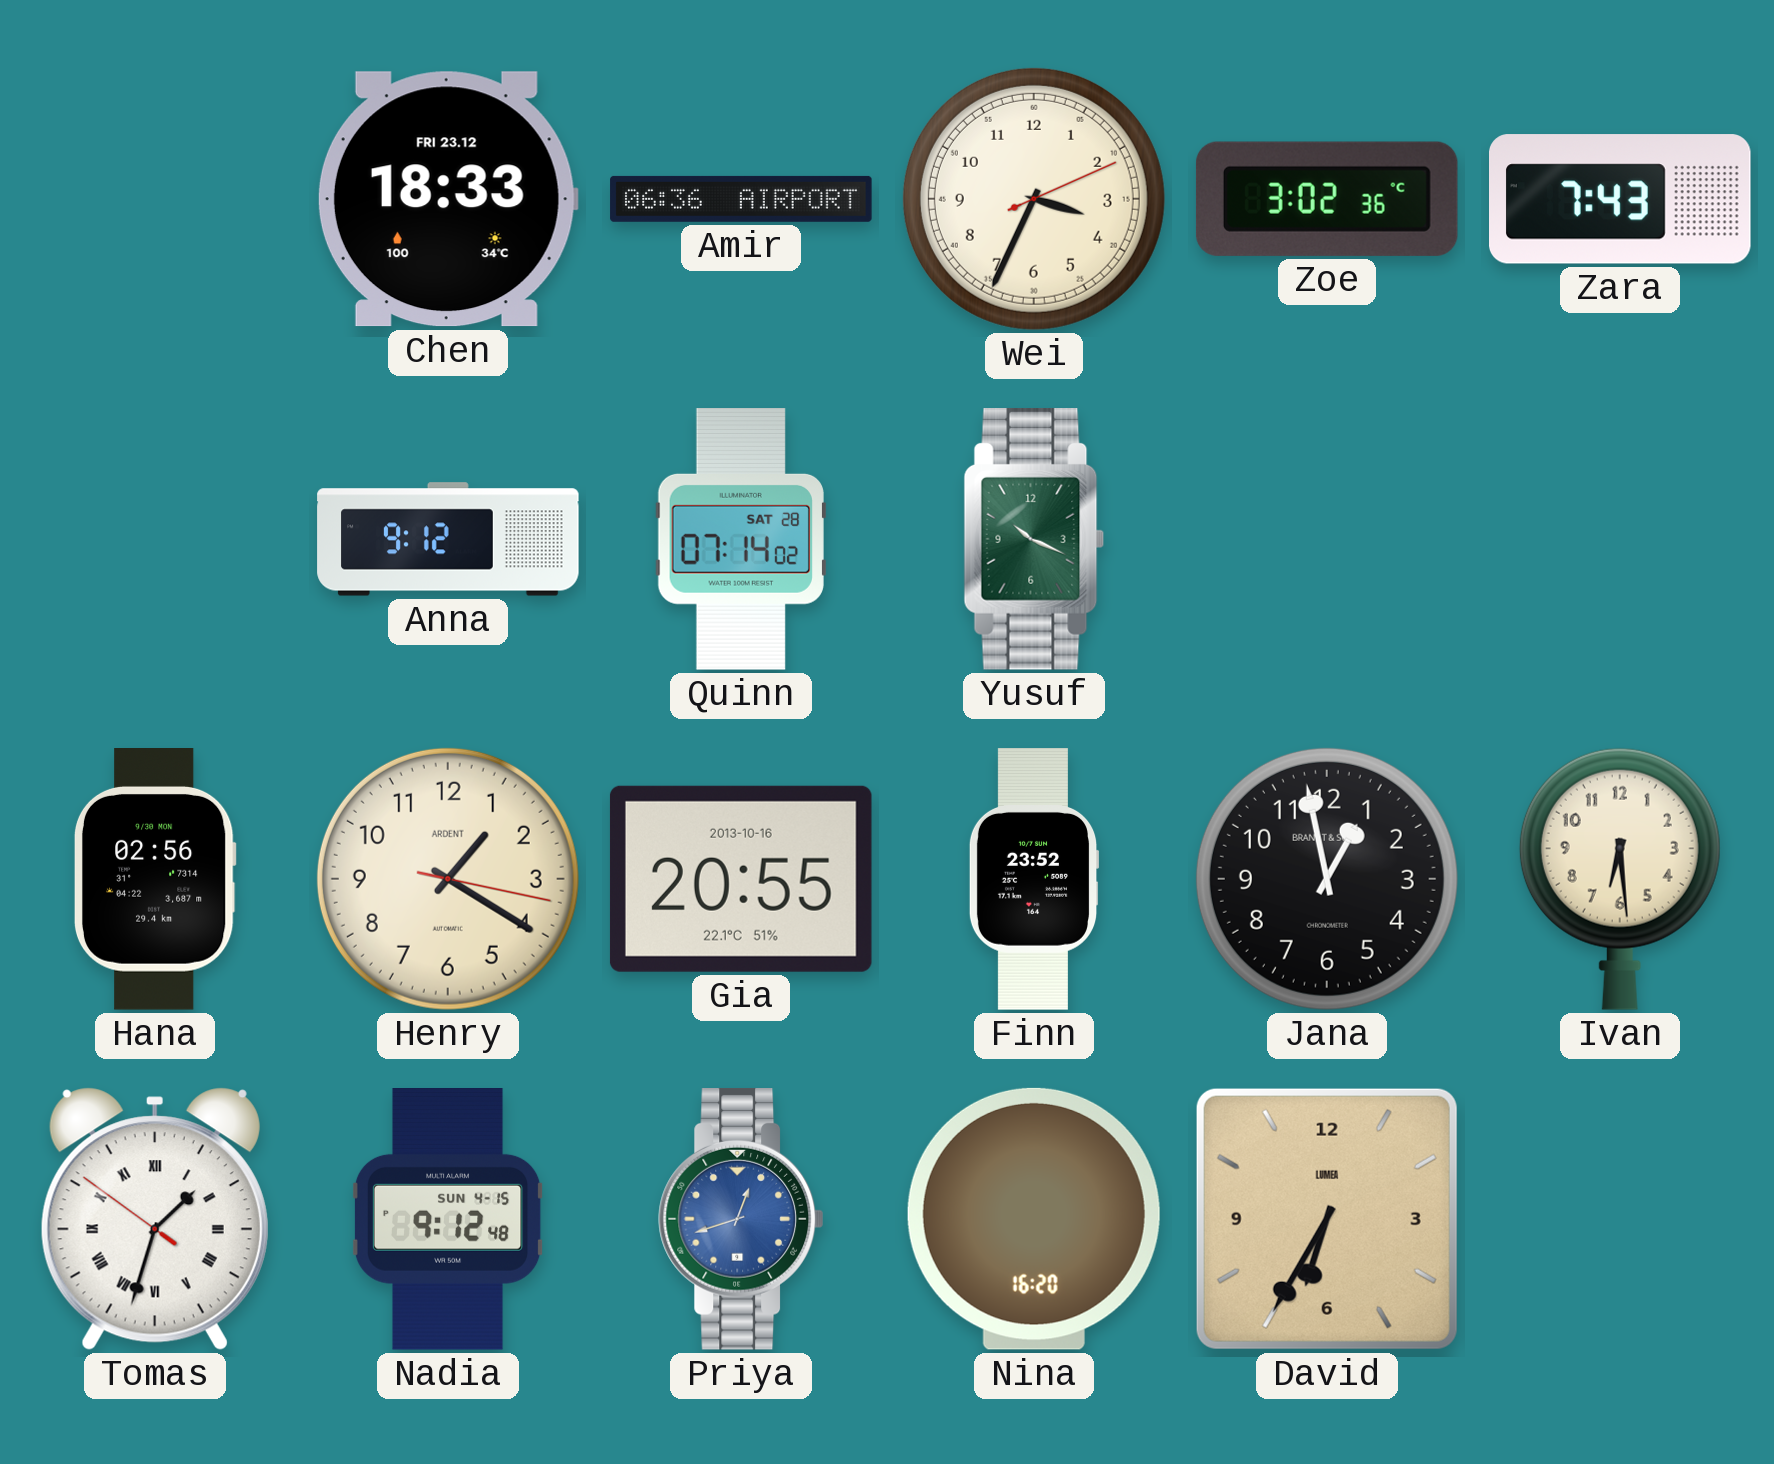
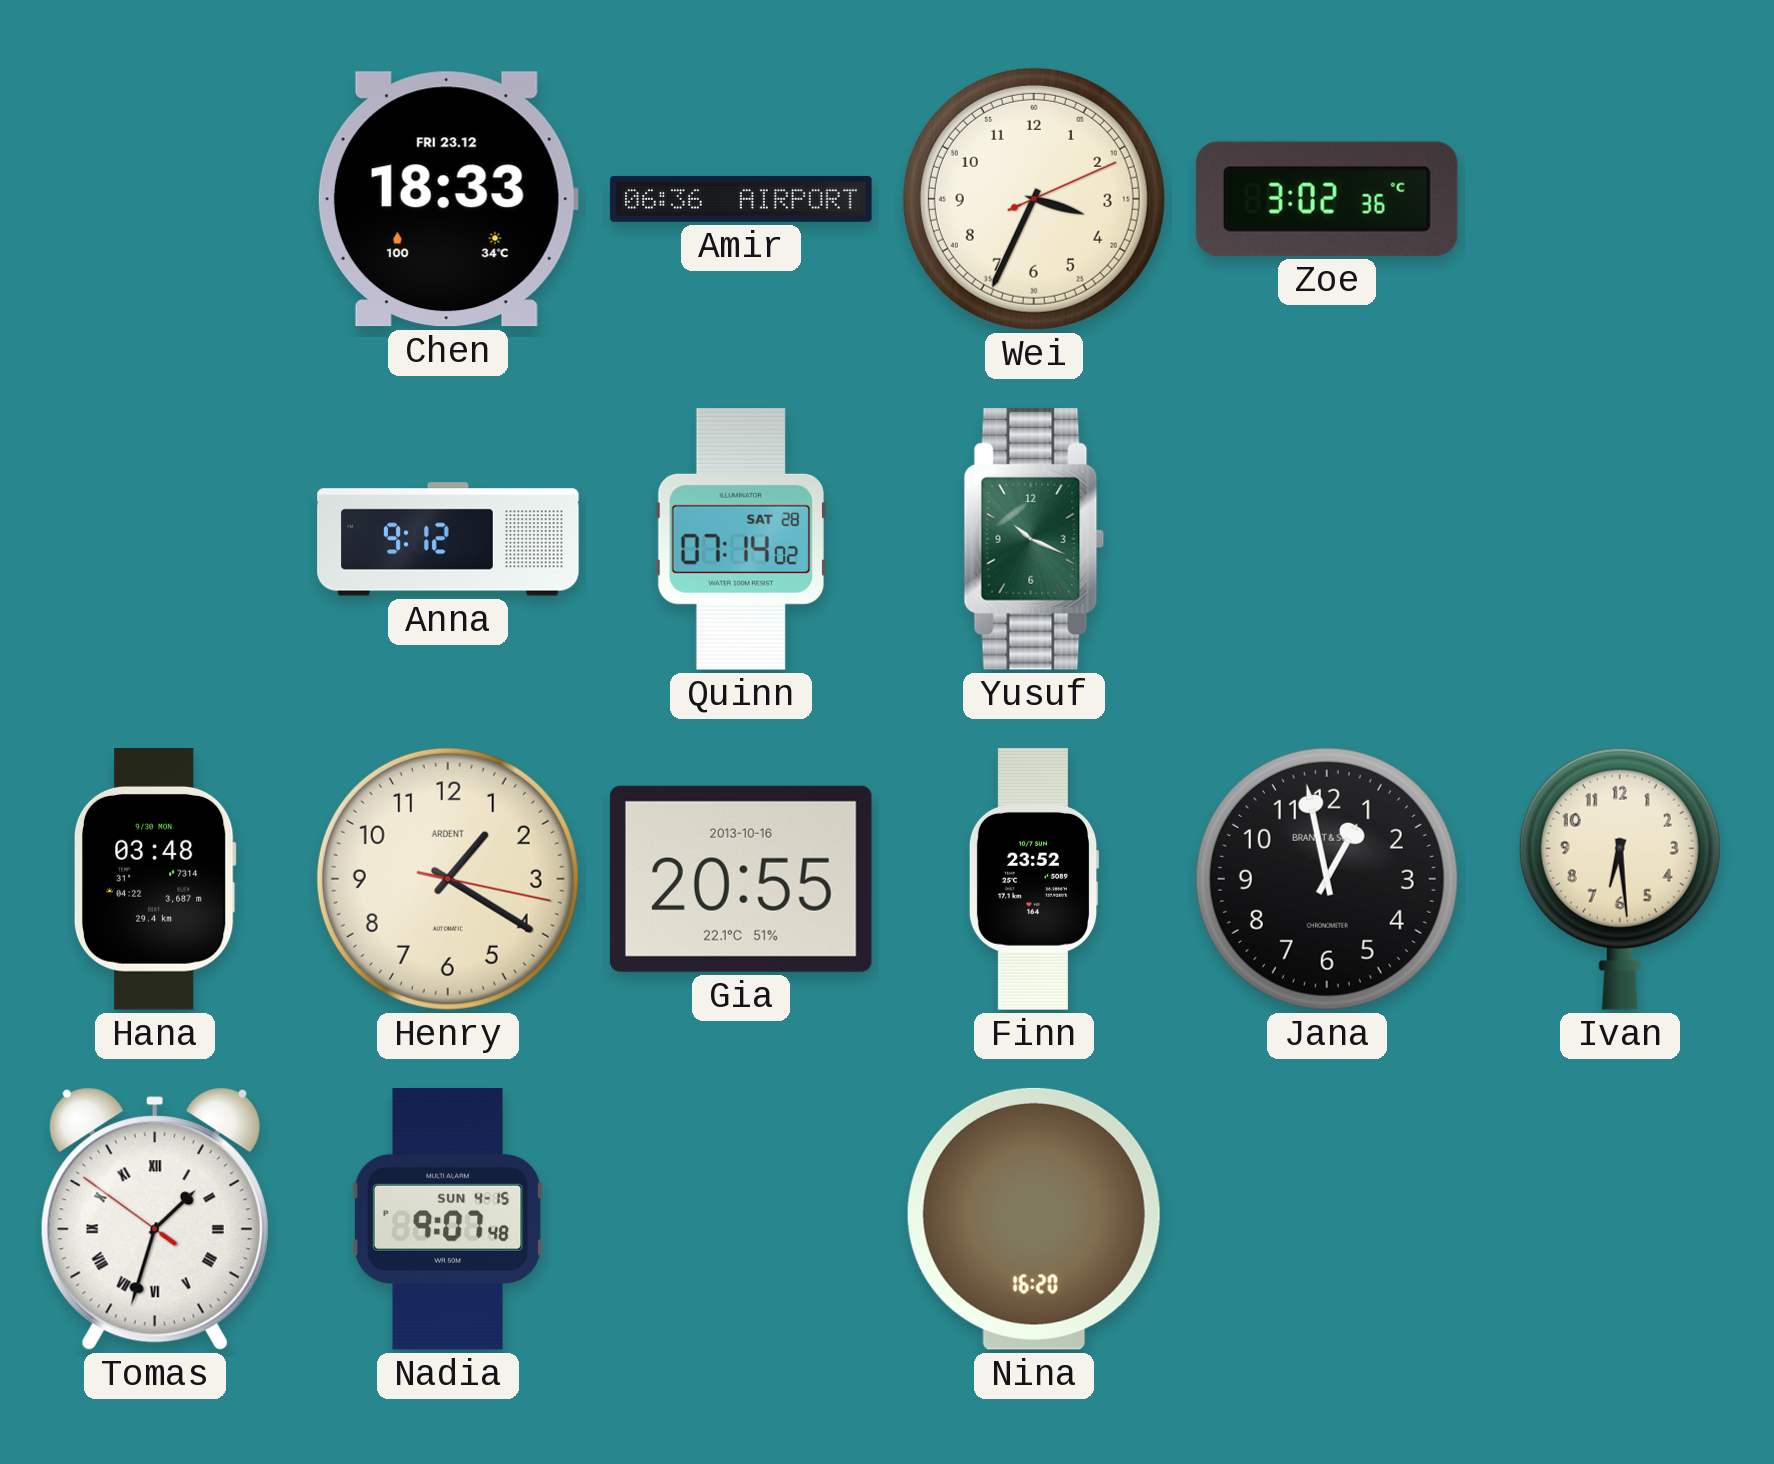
Zara: 7:43 -> none
Hana: 02:56 -> 03:48
Nadia: 9:12 -> 9:07
Priya: 12:42 -> none
David: 6:35 -> none
